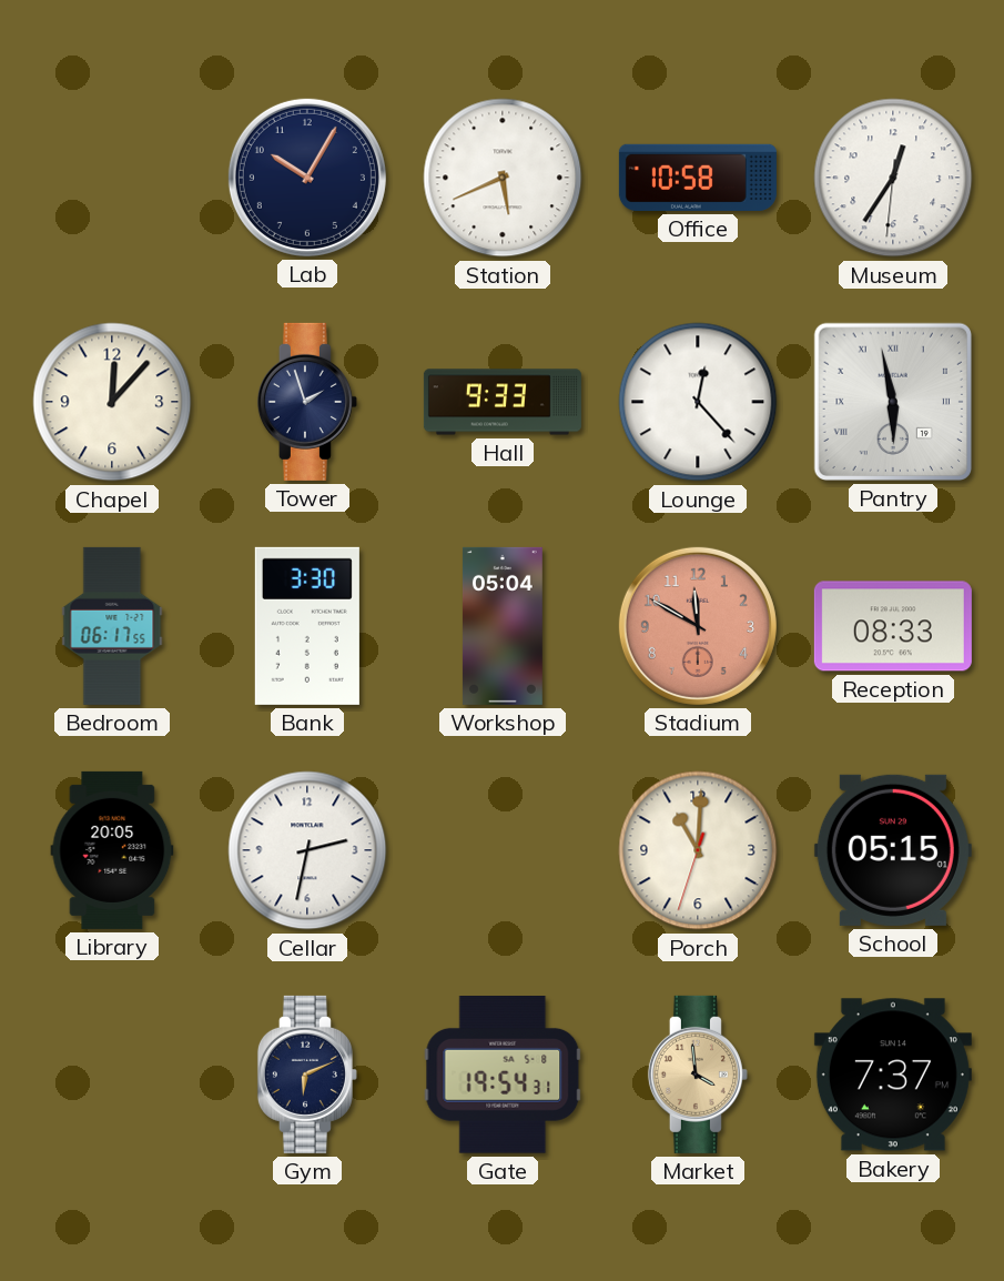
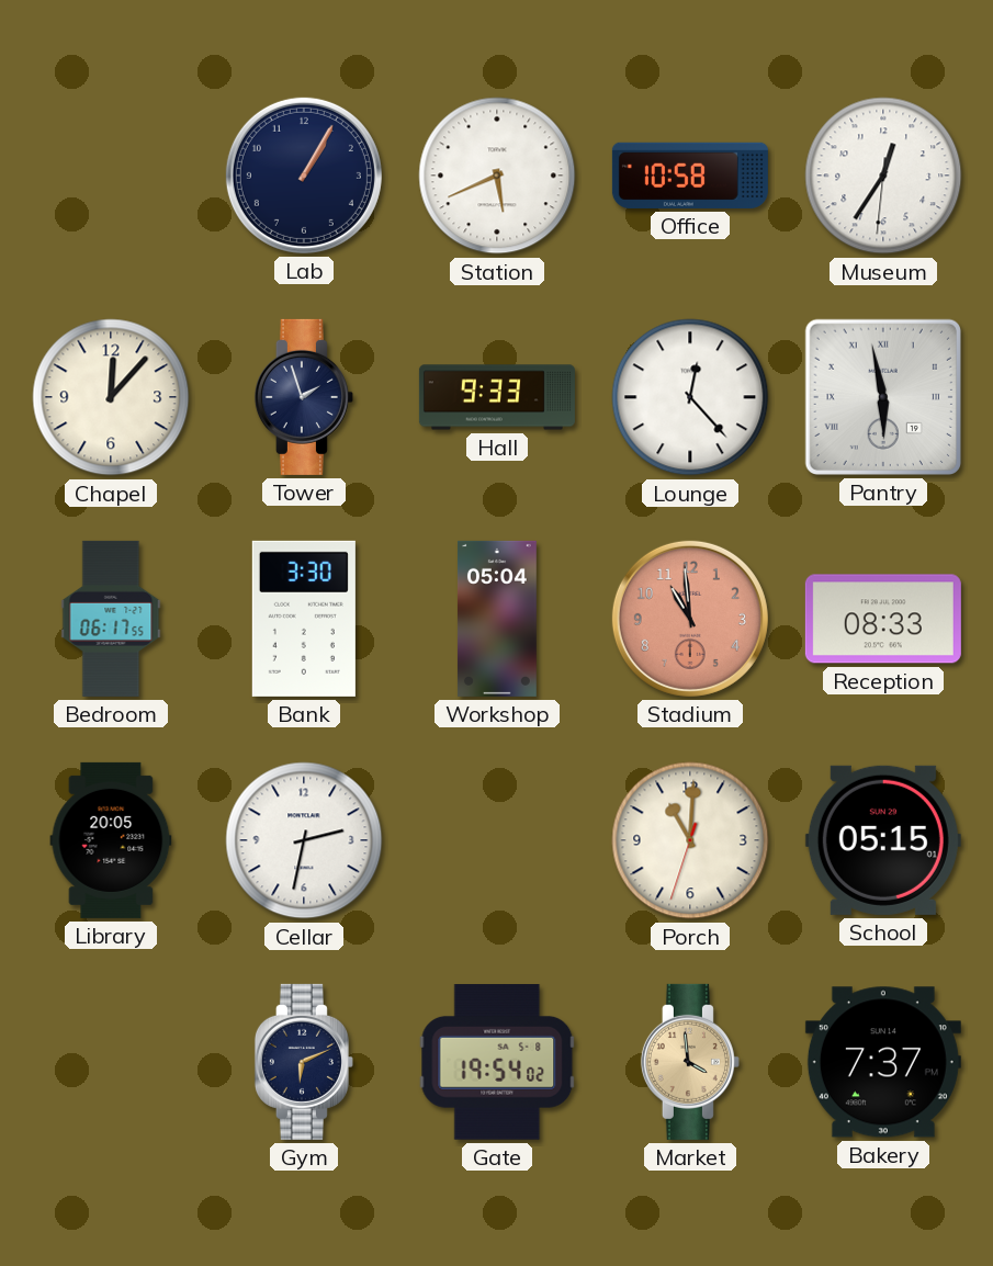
Lab: 10:05 -> 1:05
Stadium: 11:50 -> 10:59
Gate: 19:54:31 -> 19:54:02
